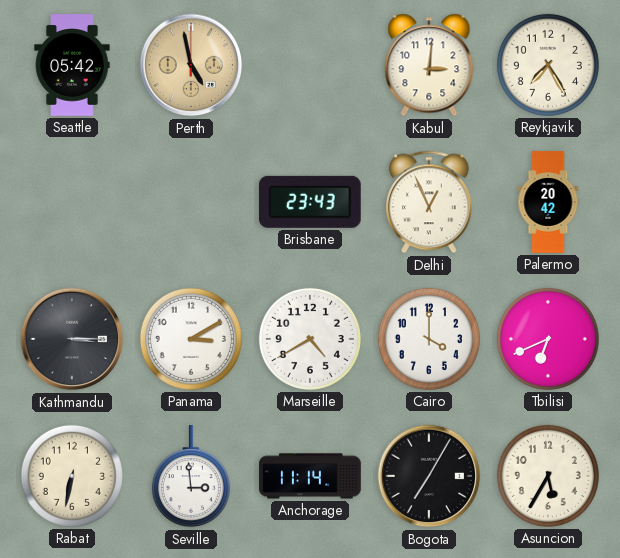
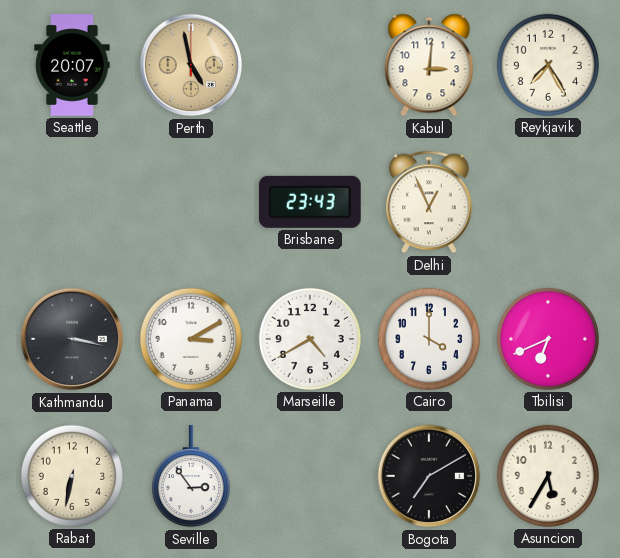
Seattle: 05:42 -> 20:07
Palermo: 20:42 -> none
Kathmandu: 3:15 -> 3:17
Seville: 2:59 -> 2:54
Anchorage: 11:14 -> none
Bogota: 7:05 -> 7:10
